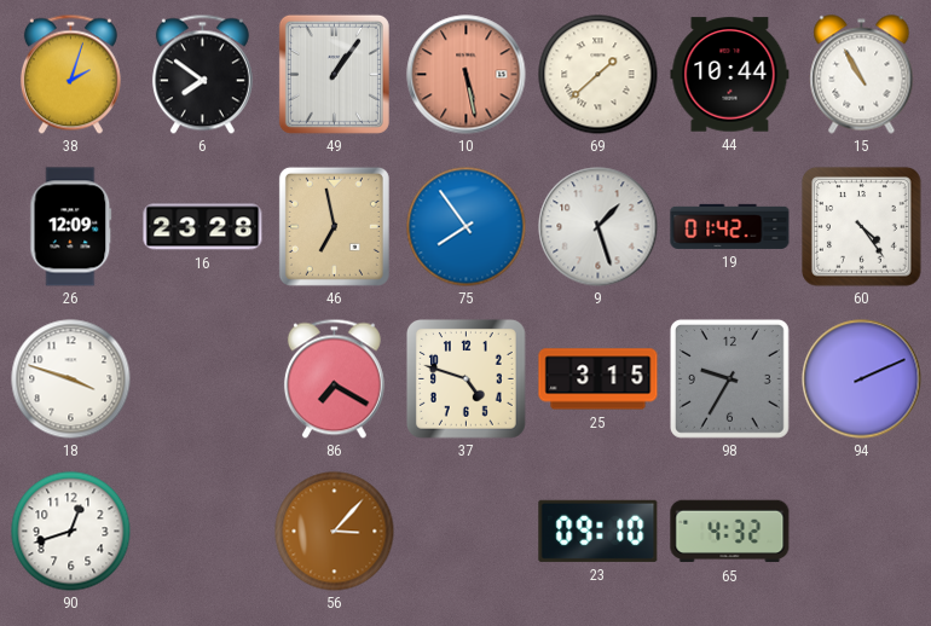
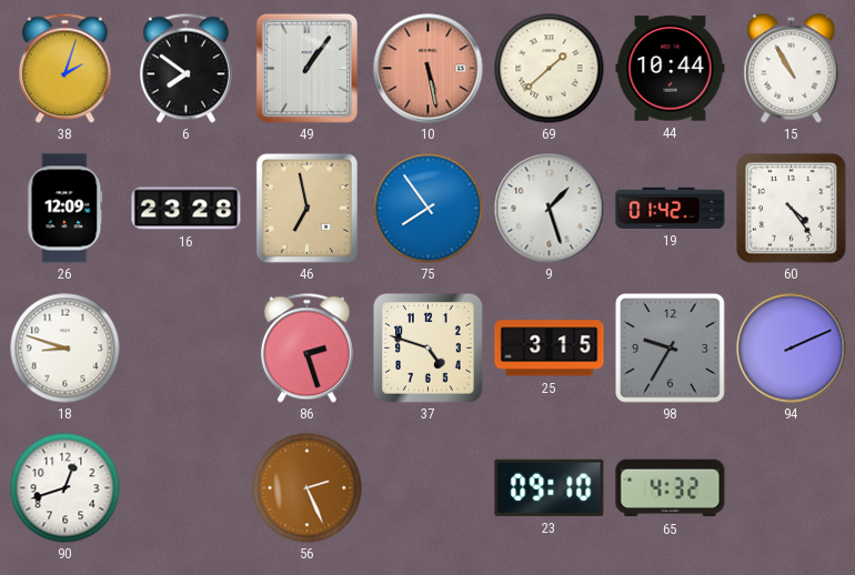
18: 3:48 -> 8:48
86: 7:20 -> 2:27
56: 3:07 -> 2:26
